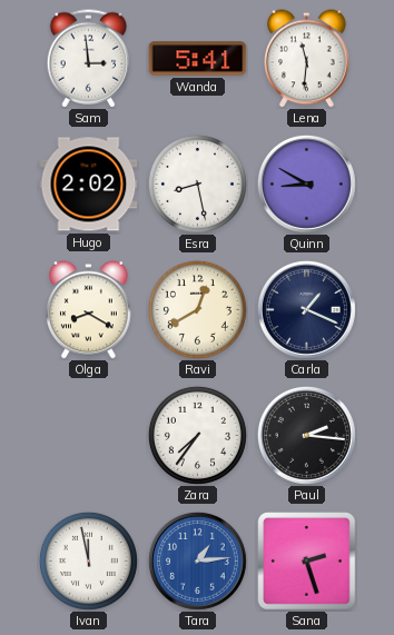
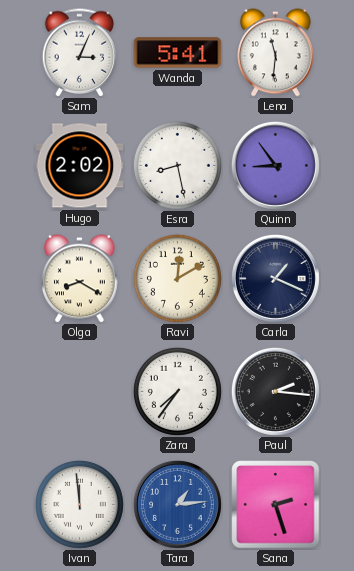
Sam: 2:59 -> 3:04
Quinn: 8:50 -> 8:54
Ravi: 12:40 -> 12:10
Ivan: 11:58 -> 11:59
